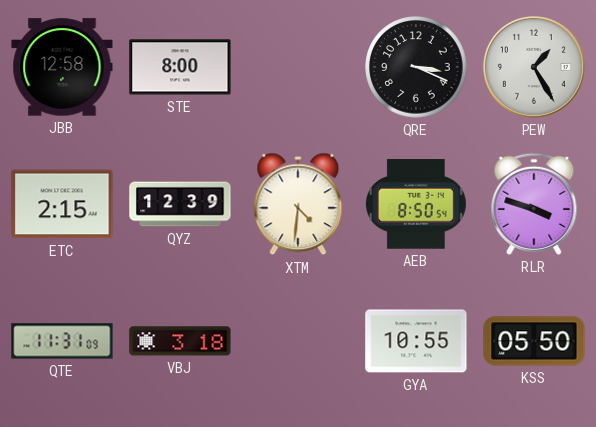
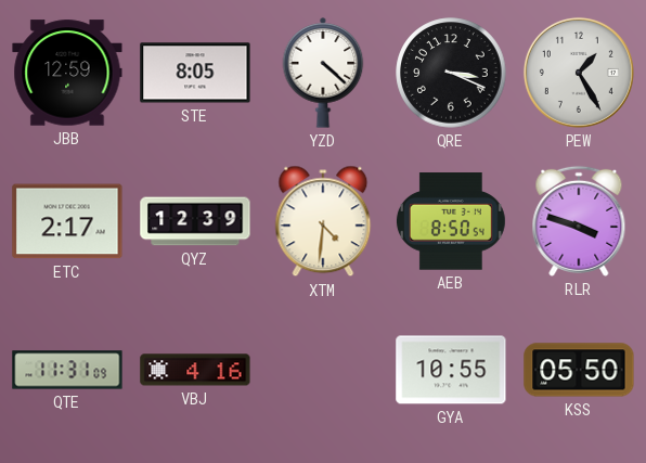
JBB: 12:58 -> 12:59
STE: 8:00 -> 8:05
YZD: none -> 4:22
ETC: 2:15 -> 2:17
VBJ: 3:18 -> 4:16
